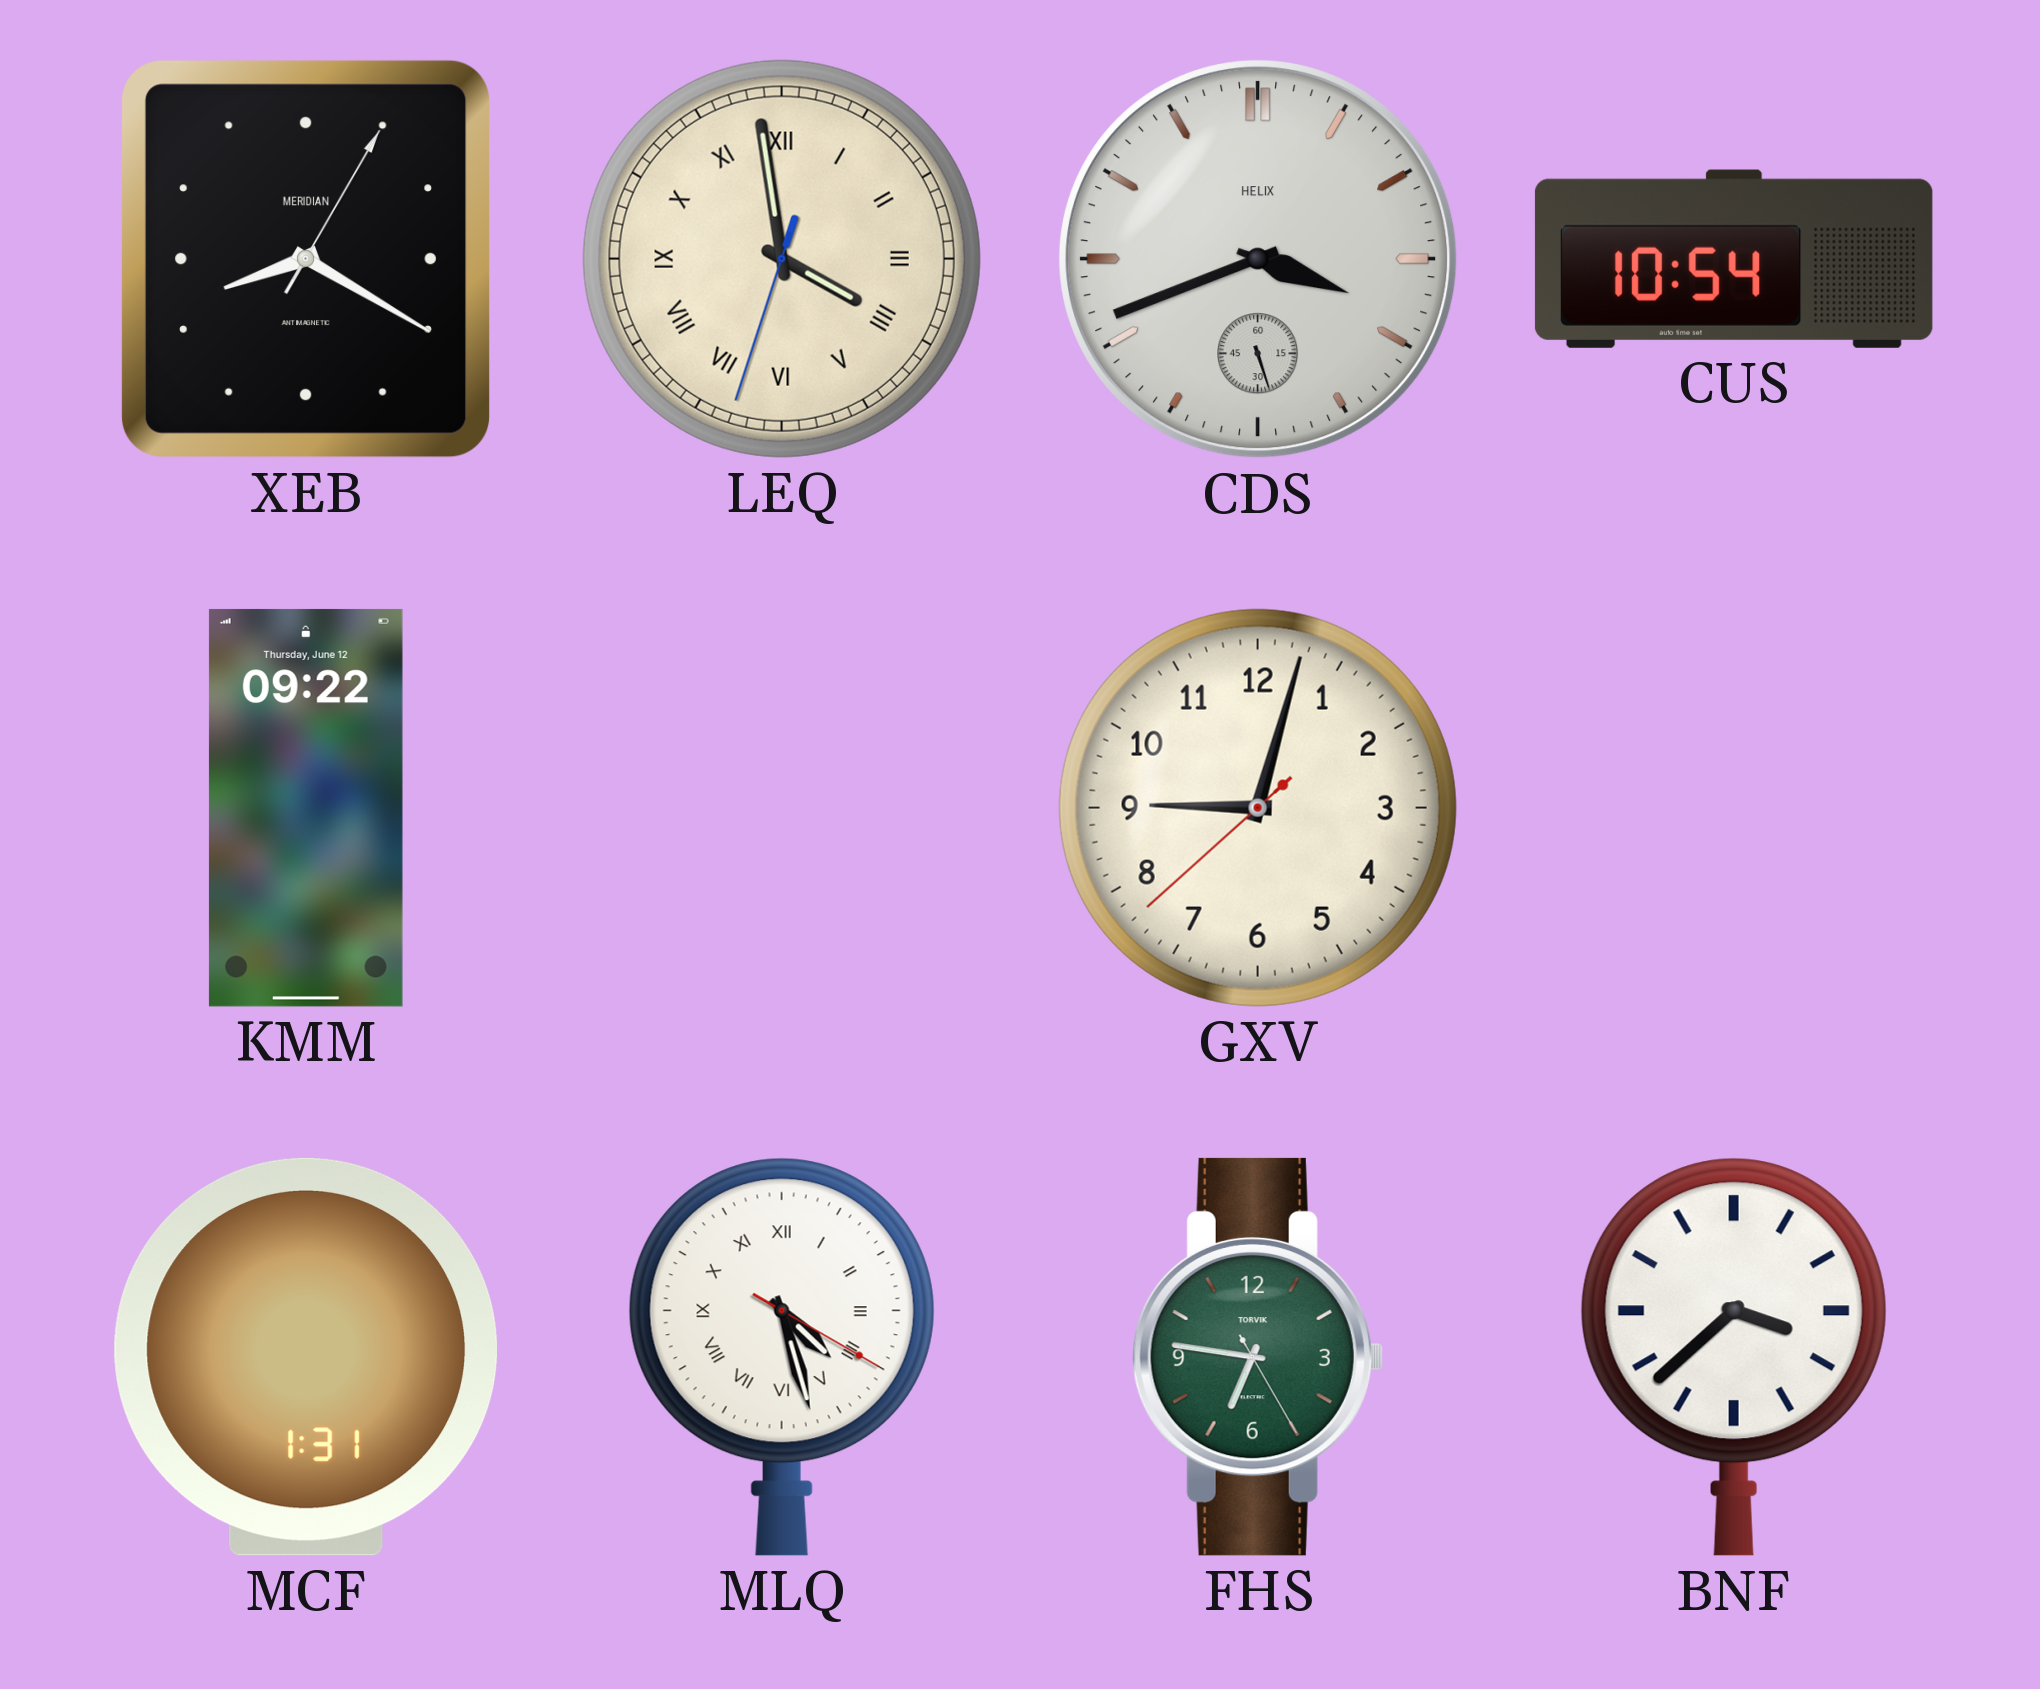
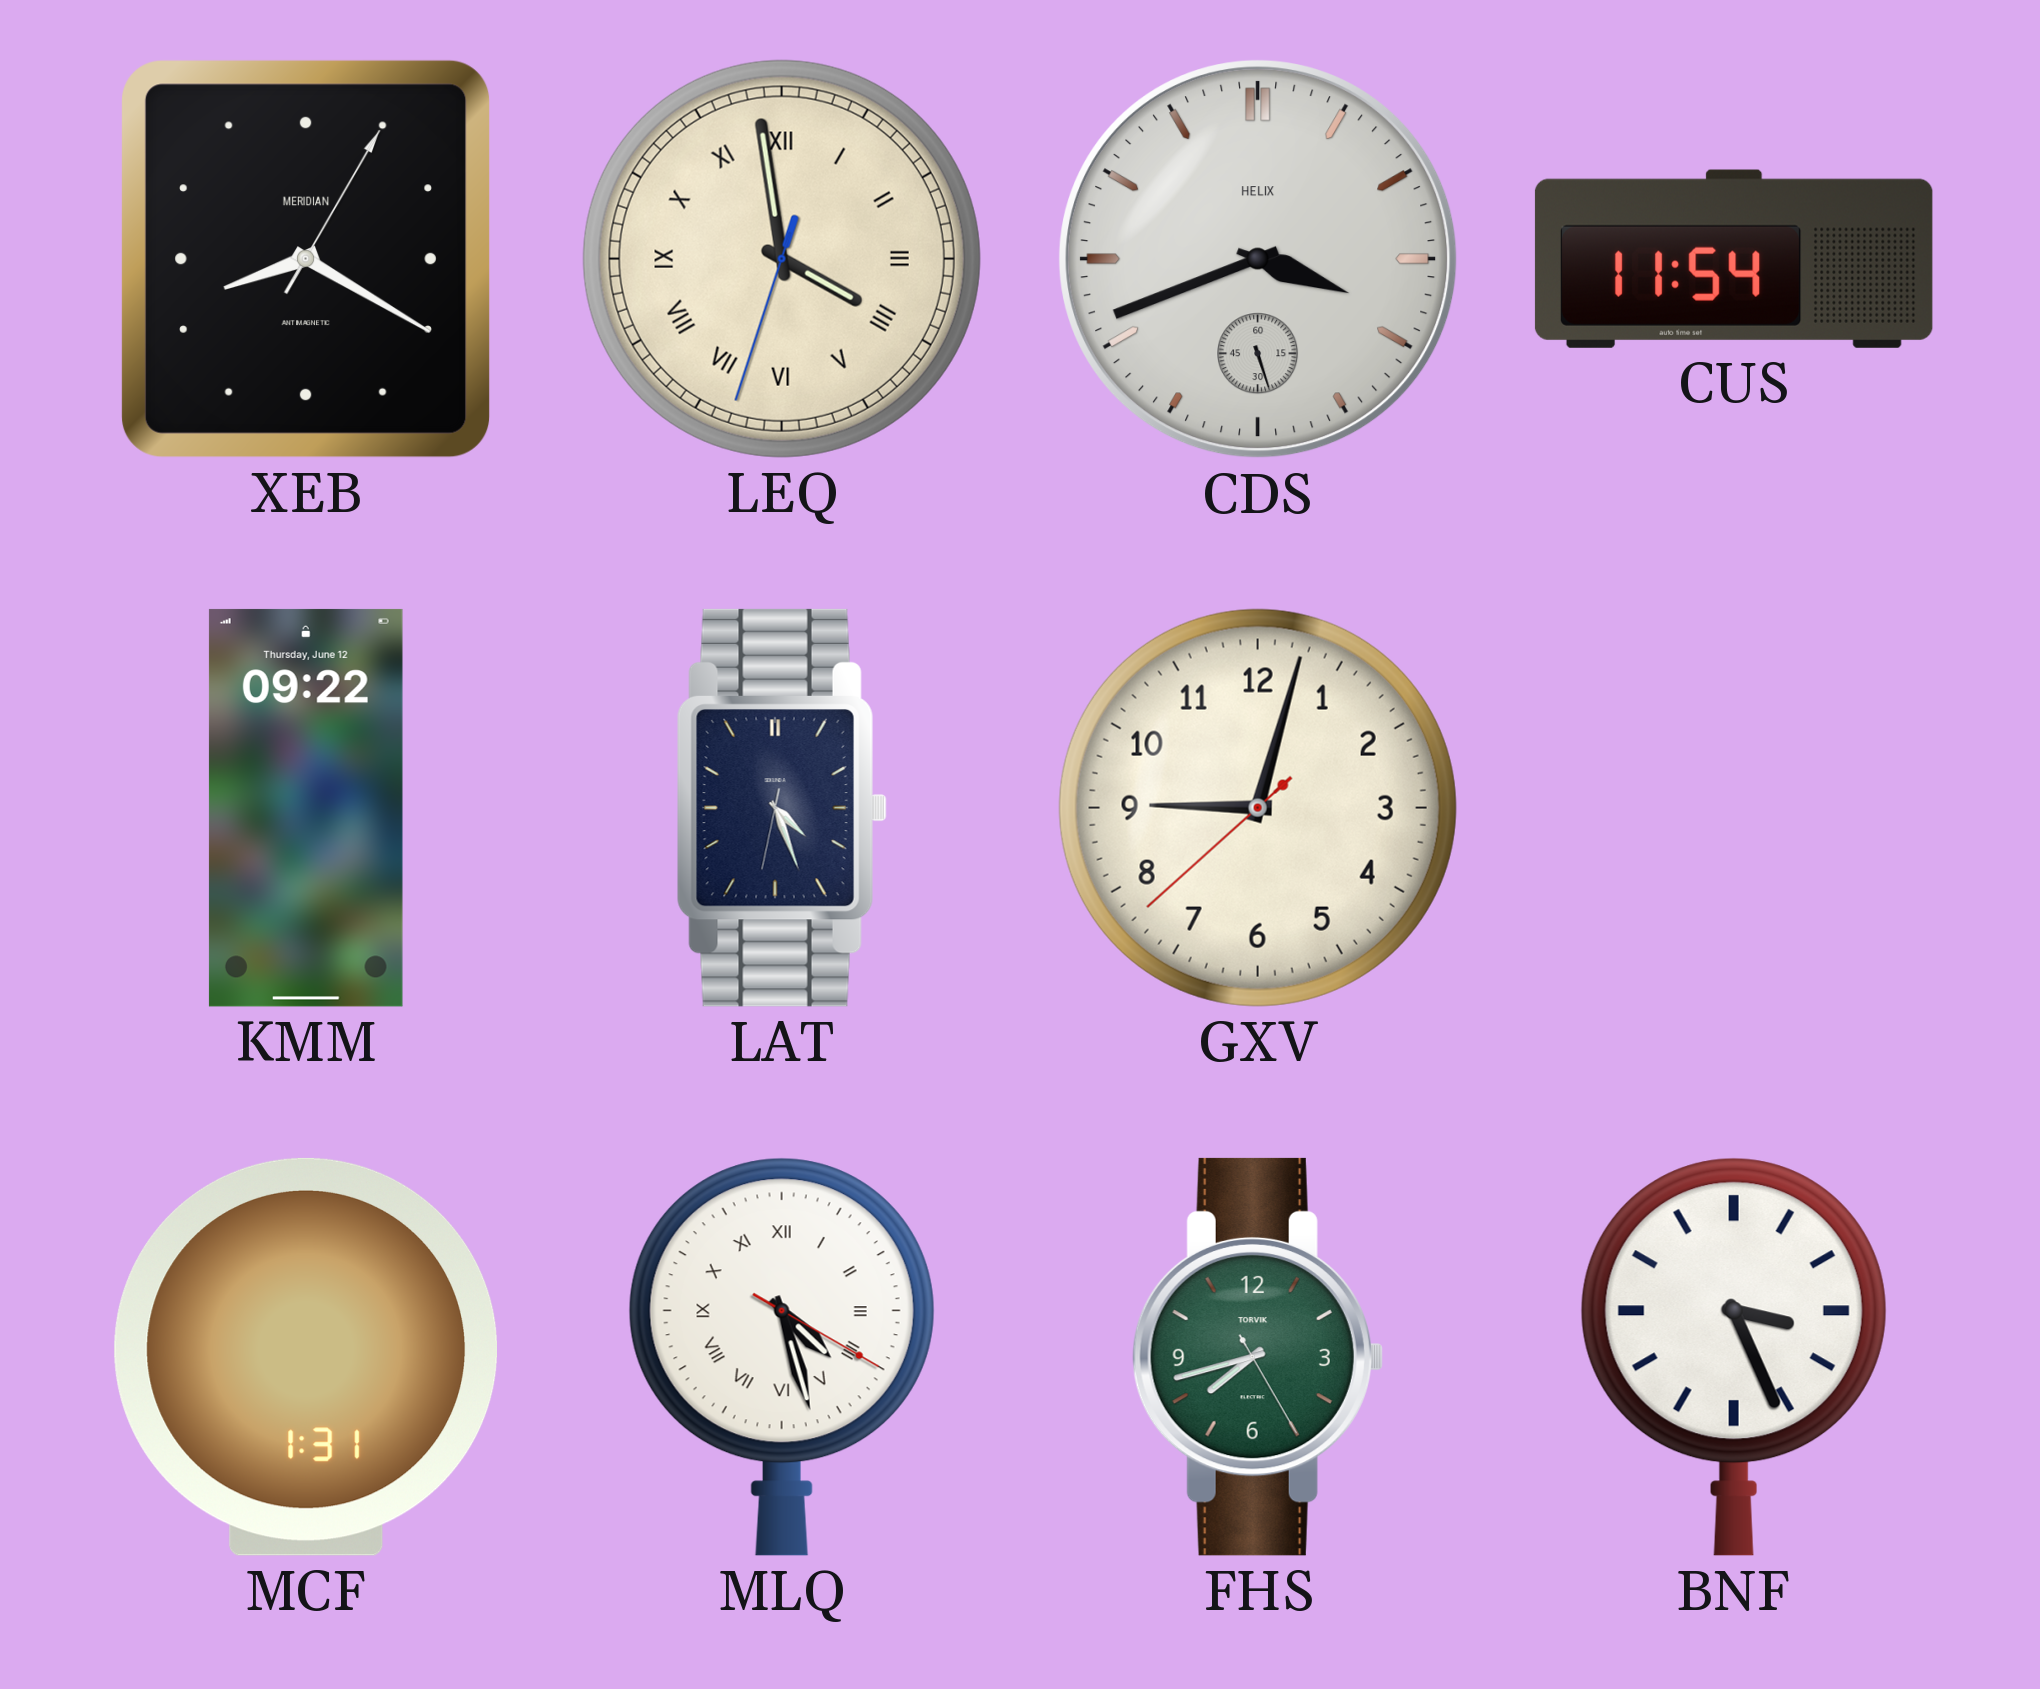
CUS: 10:54 -> 11:54
LAT: none -> 4:26
FHS: 6:46 -> 7:42
BNF: 3:38 -> 3:26
